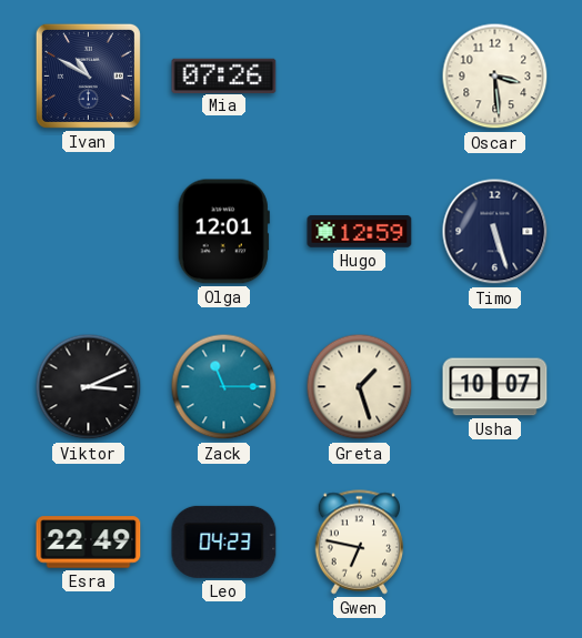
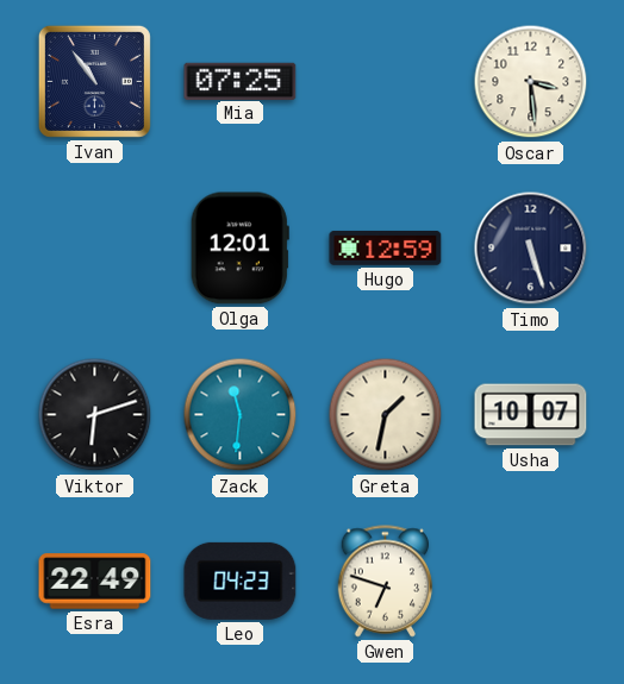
Ivan: 10:50 -> 10:54
Mia: 07:26 -> 07:25
Viktor: 3:11 -> 6:12
Zack: 11:15 -> 11:31
Greta: 1:27 -> 1:32
Gwen: 6:47 -> 6:48
